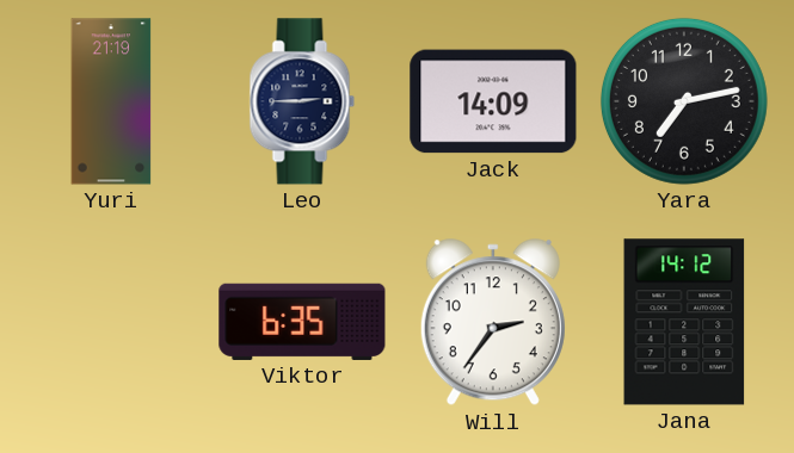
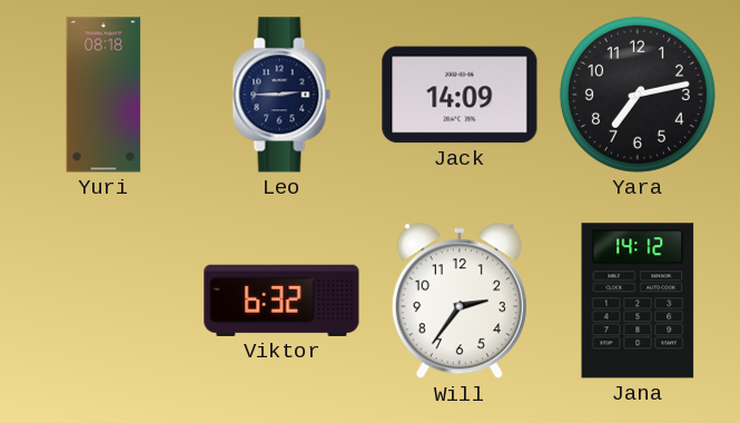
Yuri: 21:19 -> 08:18
Viktor: 6:35 -> 6:32
